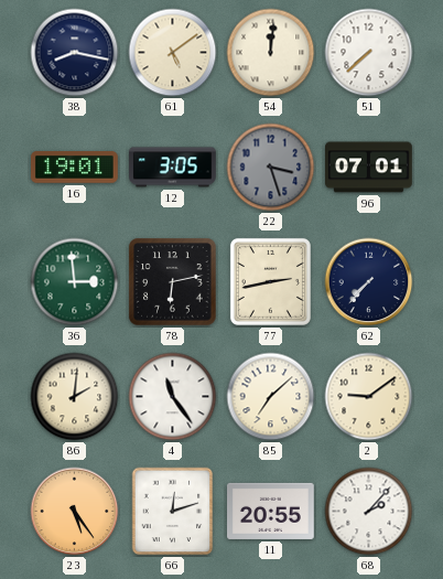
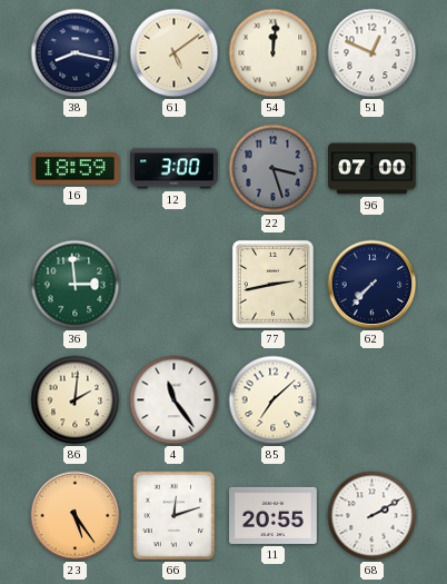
51: 7:38 -> 12:49
16: 19:01 -> 18:59
12: 3:05 -> 3:00
96: 07:01 -> 07:00
78: 6:13 -> none
2: 9:09 -> none
68: 2:07 -> 2:10
